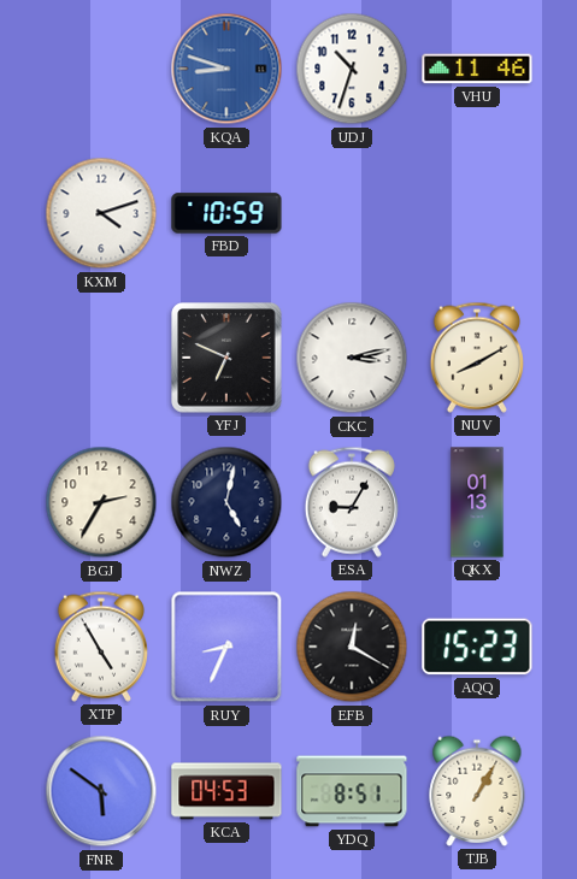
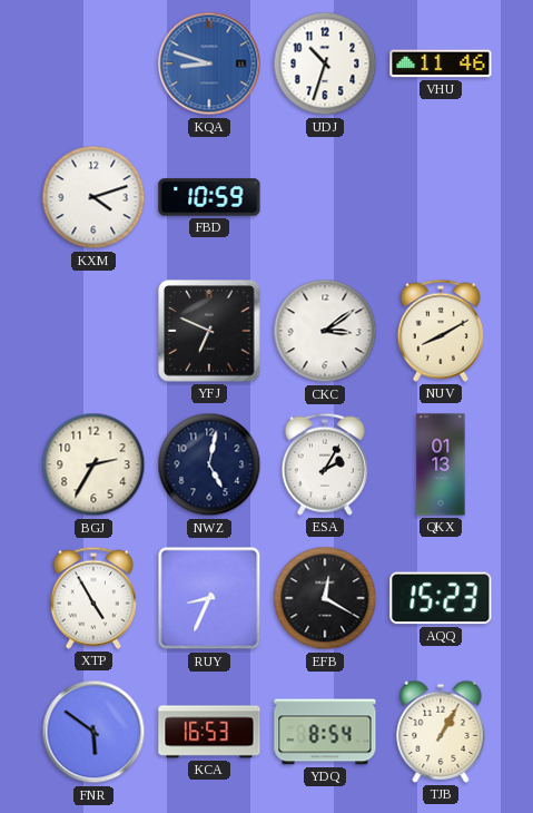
CKC: 3:13 -> 3:09
ESA: 9:05 -> 2:05
KCA: 04:53 -> 16:53
YDQ: 8:51 -> 8:54
